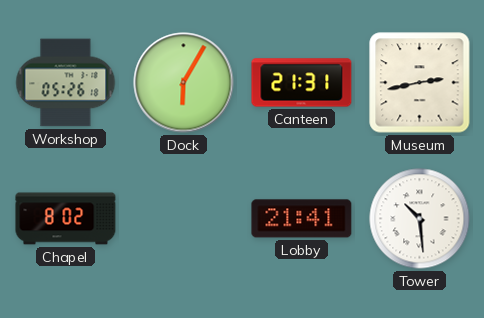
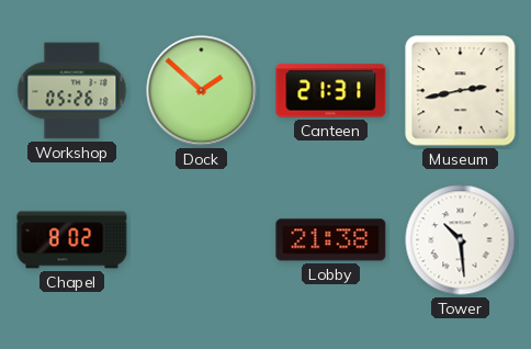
Dock: 6:05 -> 1:52
Lobby: 21:41 -> 21:38
